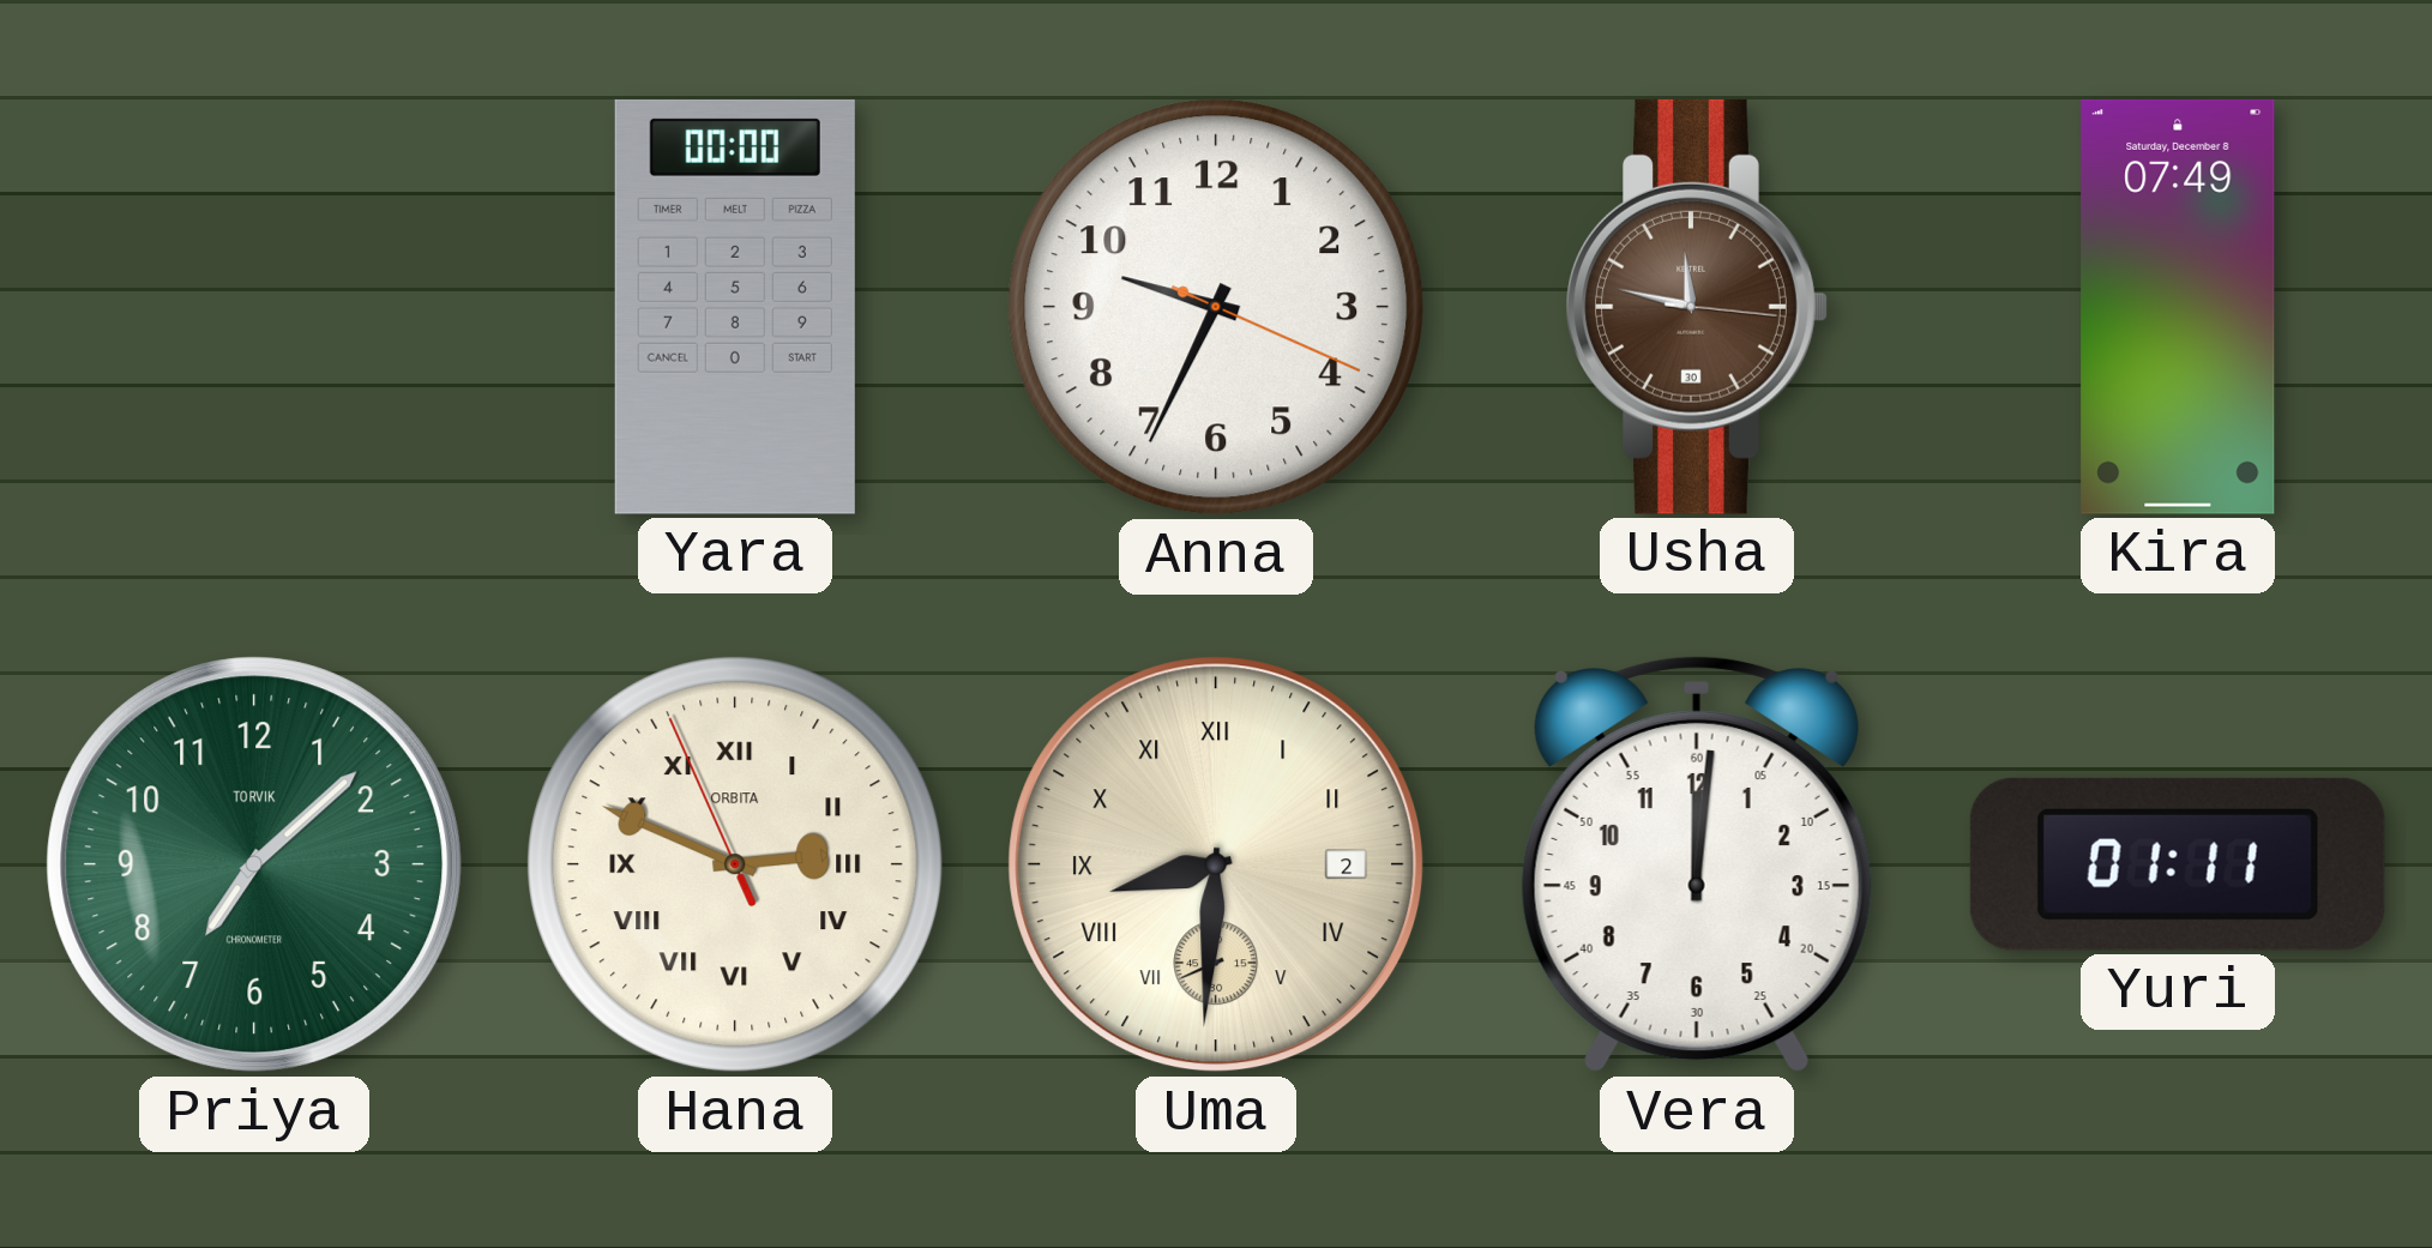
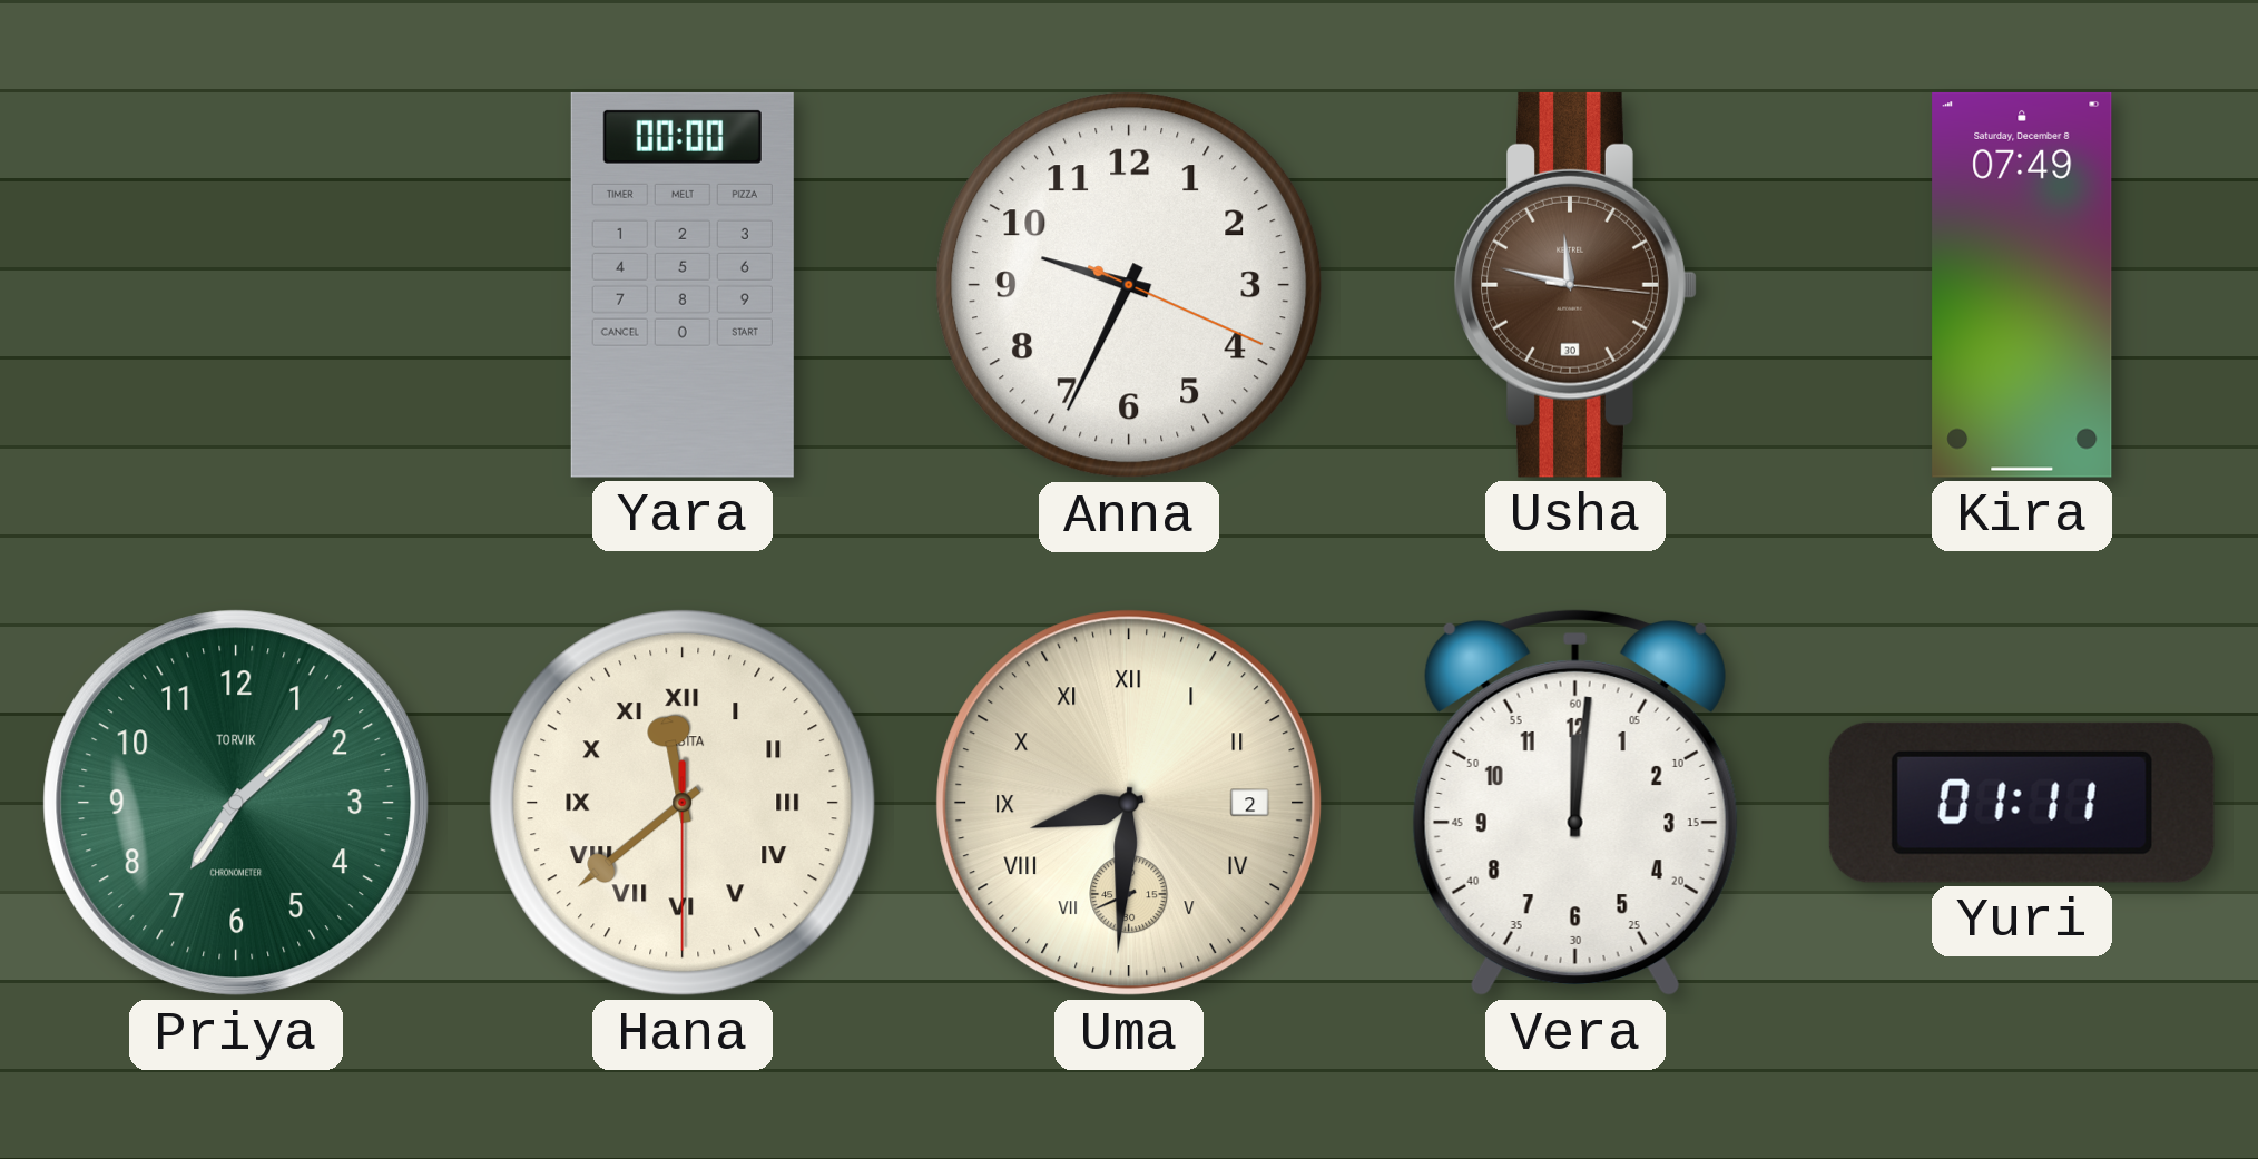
Hana: 2:48 -> 11:38
